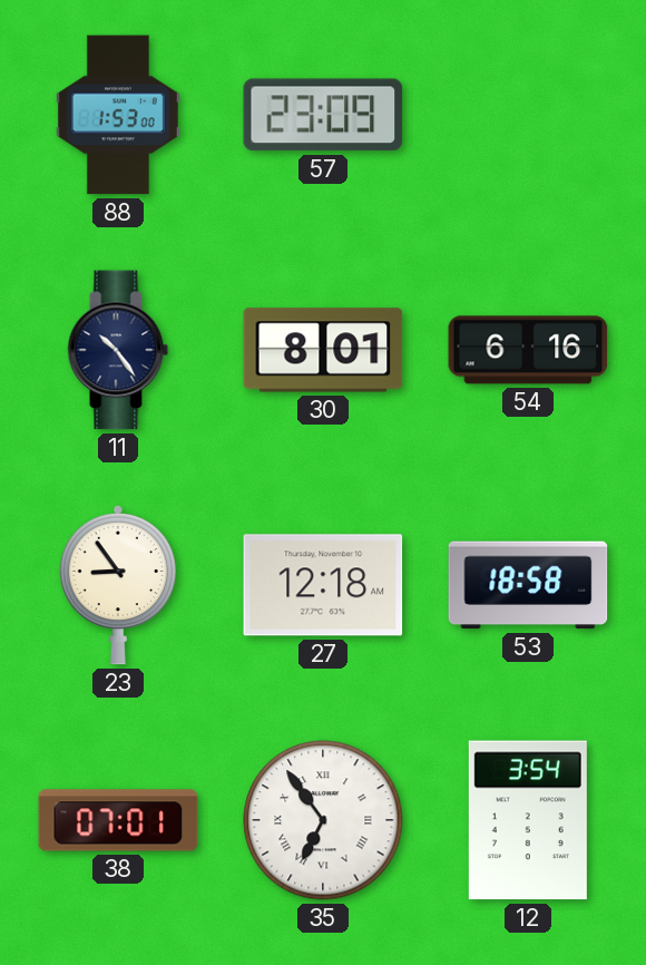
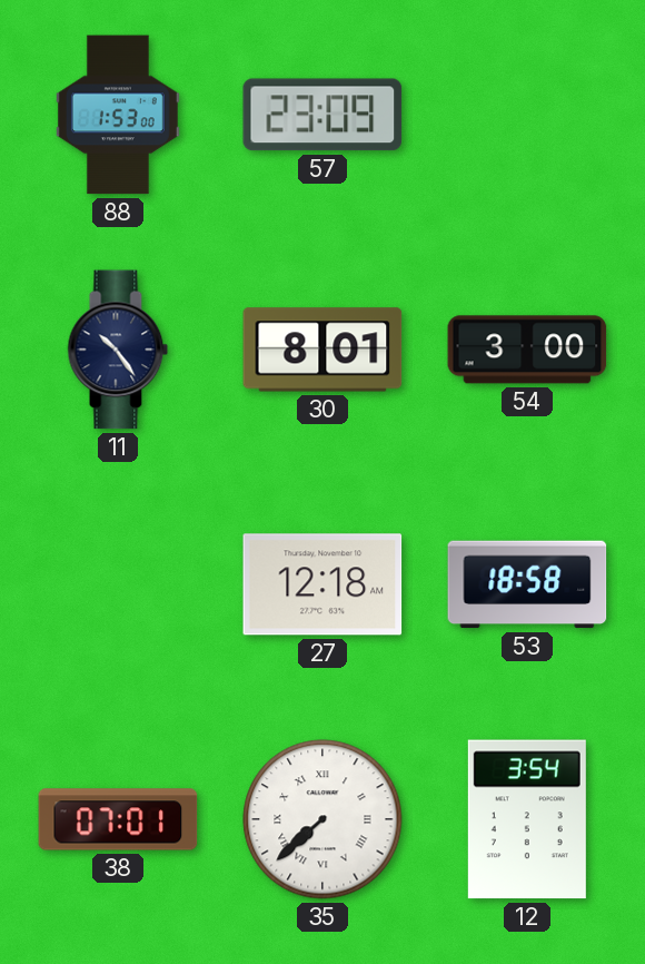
54: 6:16 -> 3:00
23: 8:54 -> none
35: 6:54 -> 7:38
